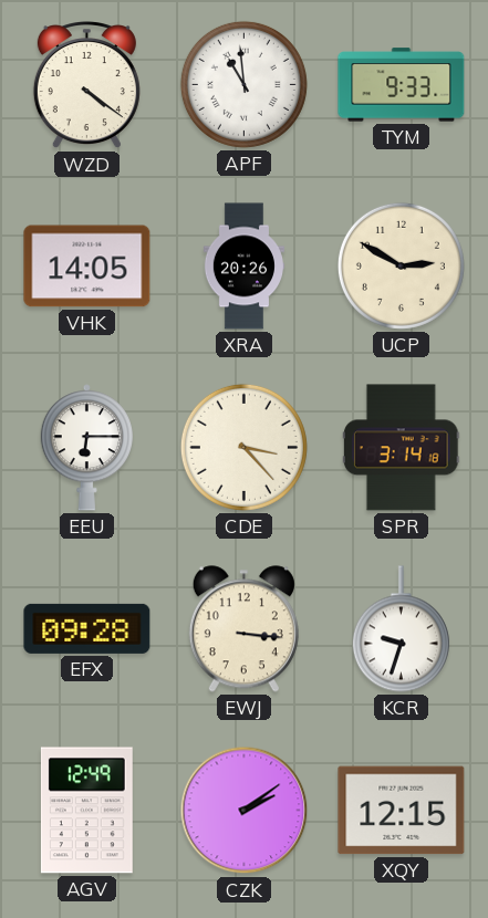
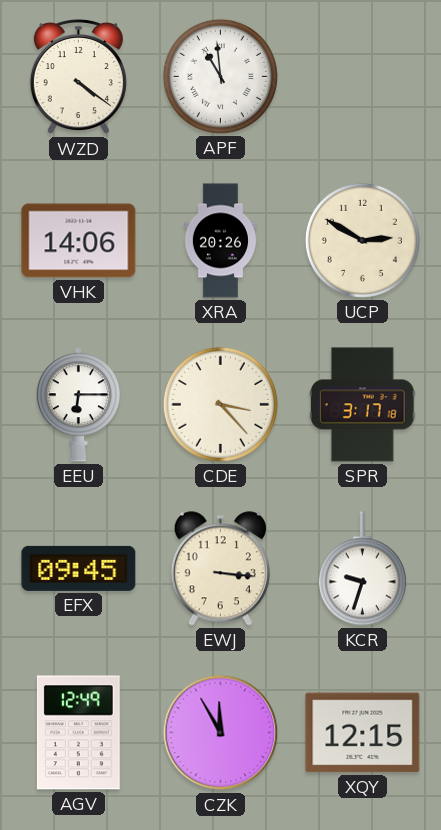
TYM: 9:33 -> none
VHK: 14:05 -> 14:06
SPR: 3:14 -> 3:17
EFX: 09:28 -> 09:45
CZK: 2:09 -> 11:55
